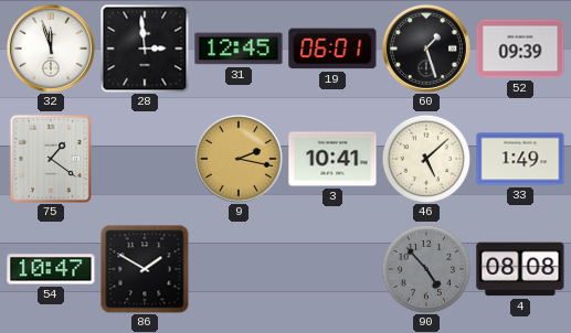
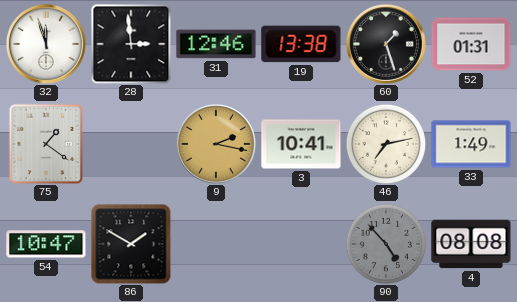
31: 12:45 -> 12:46
19: 06:01 -> 13:38
52: 09:39 -> 01:31
46: 5:08 -> 7:13
